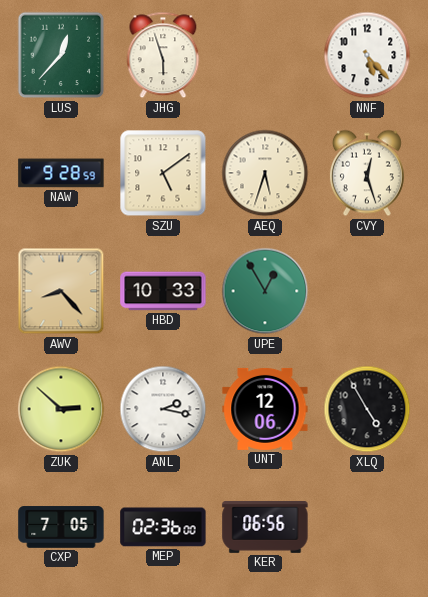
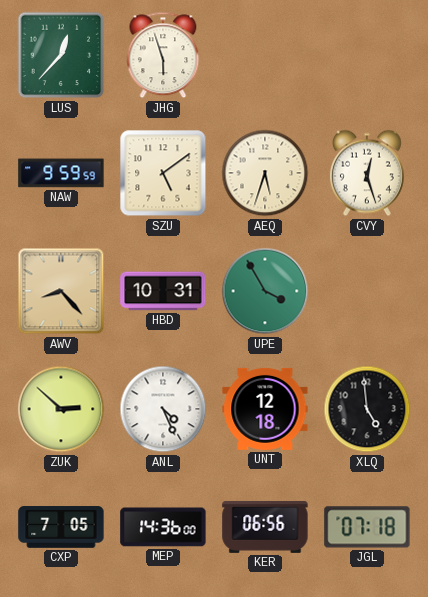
NNF: 5:23 -> none
NAW: 9:28 -> 9:59
HBD: 10:33 -> 10:31
UPE: 12:55 -> 3:55
ANL: 2:17 -> 4:26
UNT: 12:06 -> 12:18
XLQ: 4:55 -> 4:59
MEP: 02:36 -> 14:36
JGL: none -> 07:18
